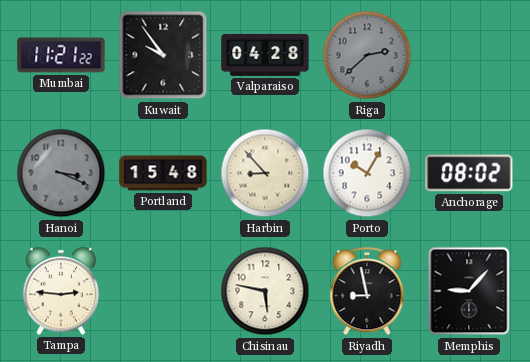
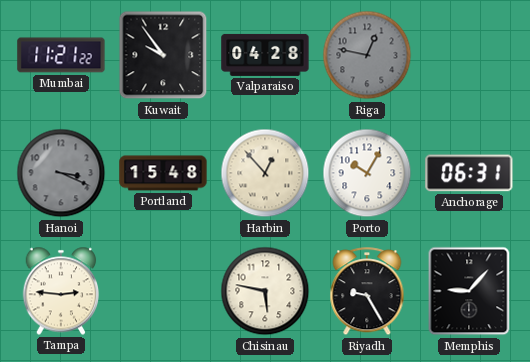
Riga: 2:38 -> 12:47
Harbin: 8:53 -> 12:53
Anchorage: 08:02 -> 06:31
Riyadh: 8:58 -> 9:25
